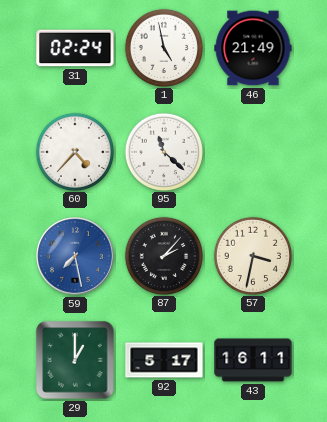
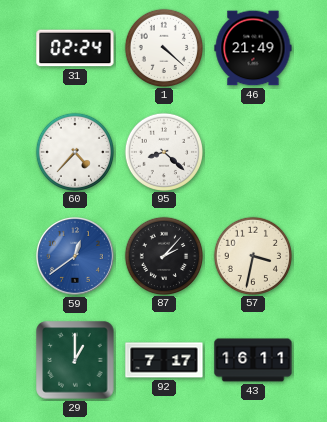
1: 4:58 -> 4:22
95: 11:22 -> 8:22
59: 7:28 -> 12:39
92: 5:17 -> 7:17
